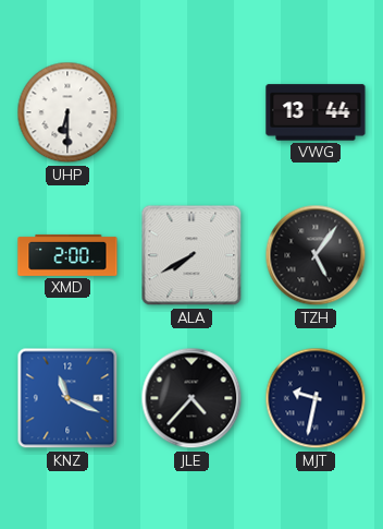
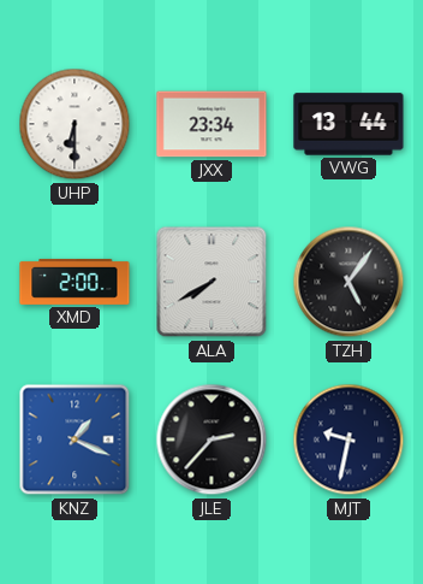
JXX: none -> 23:34
KNZ: 11:19 -> 1:19
JLE: 4:37 -> 2:37
